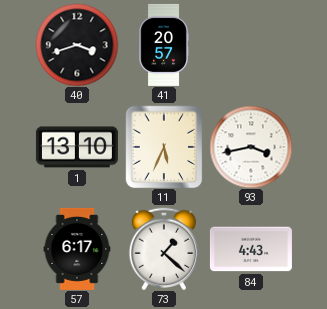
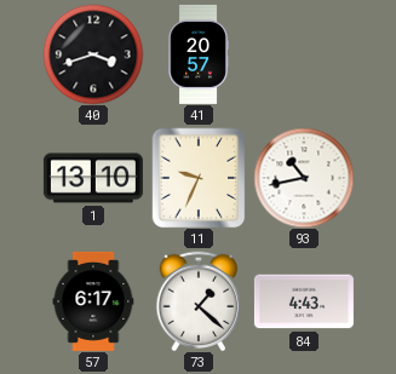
11: 5:34 -> 9:34
93: 3:43 -> 10:43
